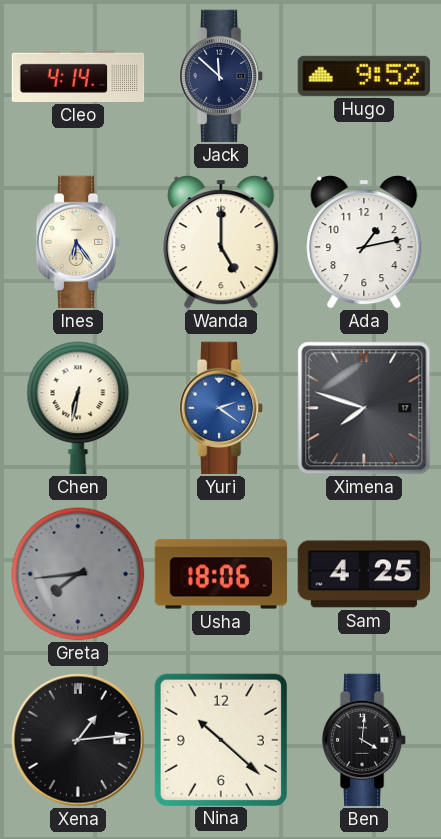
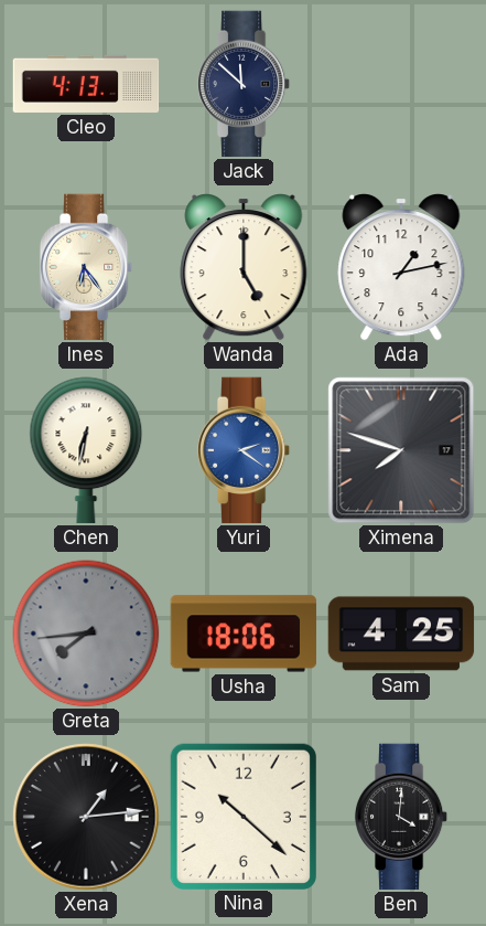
Cleo: 4:14 -> 4:13
Hugo: 9:52 -> none
